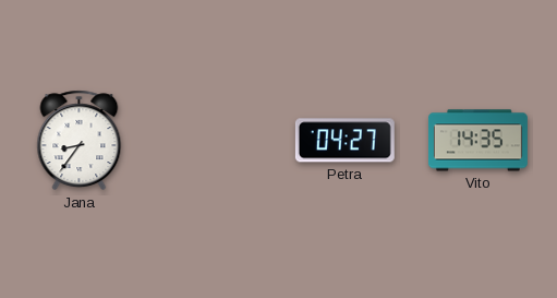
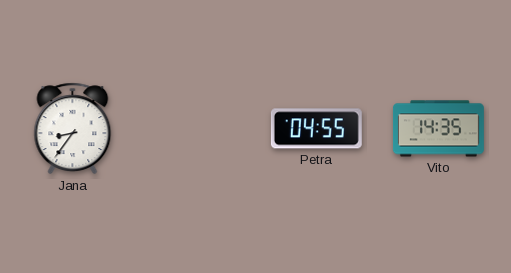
Petra: 04:27 -> 04:55
